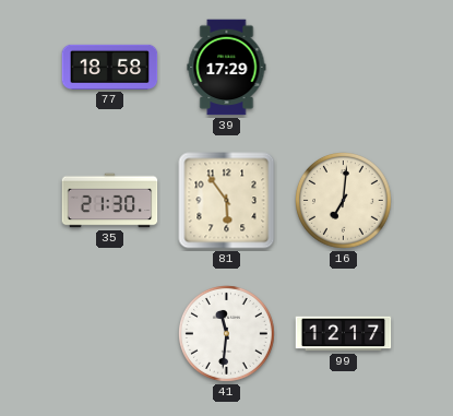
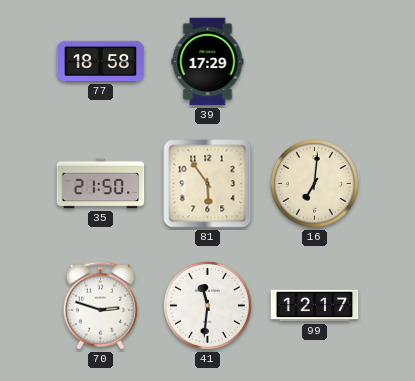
35: 21:30 -> 21:50
70: none -> 2:48
